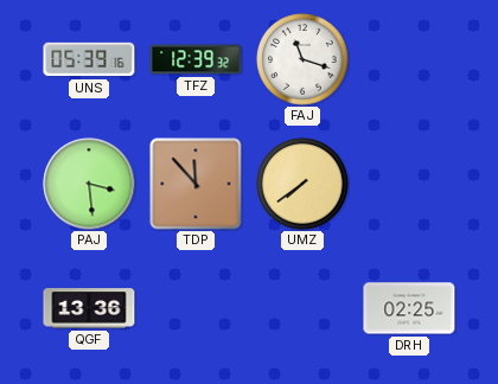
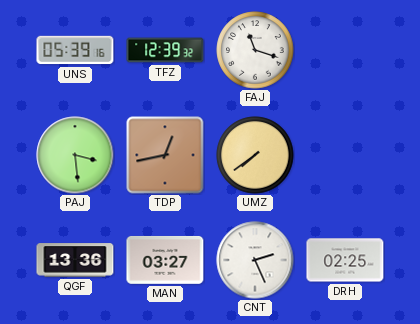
TDP: 11:53 -> 12:43
MAN: none -> 03:27
CNT: none -> 2:26
